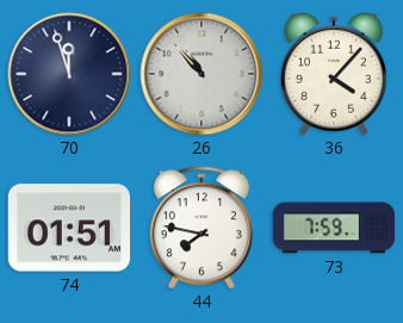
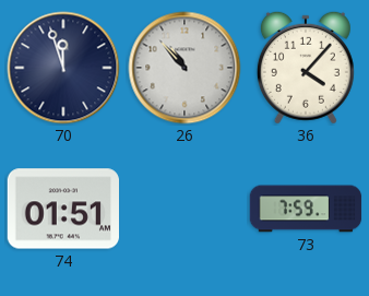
44: 7:47 -> none
